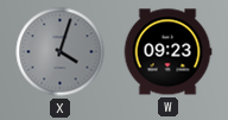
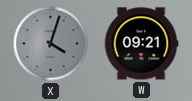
W: 09:23 -> 09:21
